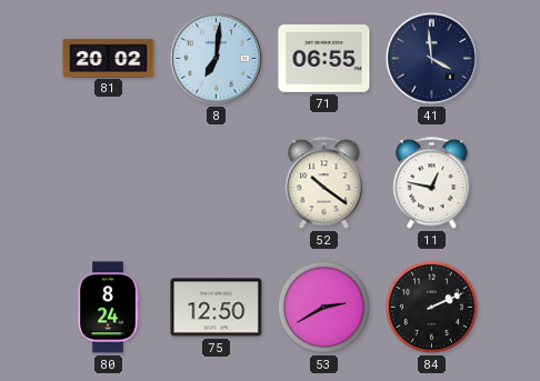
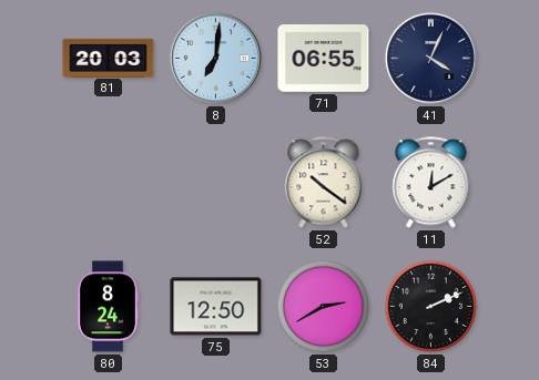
81: 20:02 -> 20:03
41: 3:59 -> 4:04
11: 12:47 -> 12:10
